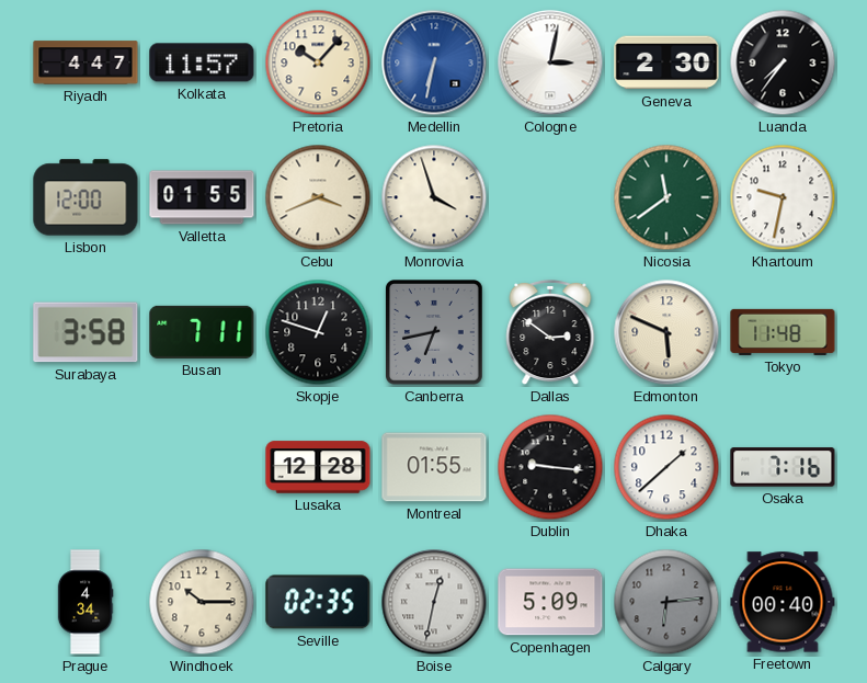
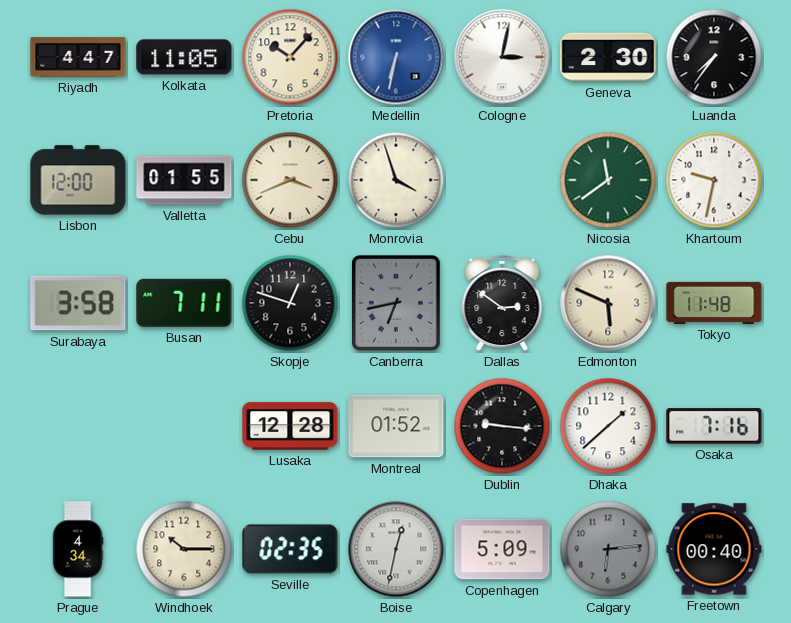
Kolkata: 11:57 -> 11:05
Montreal: 01:55 -> 01:52
